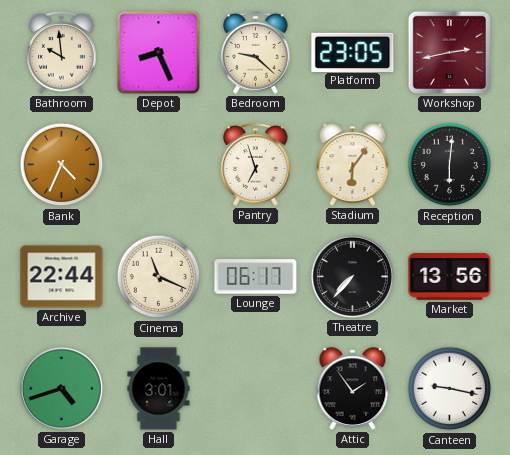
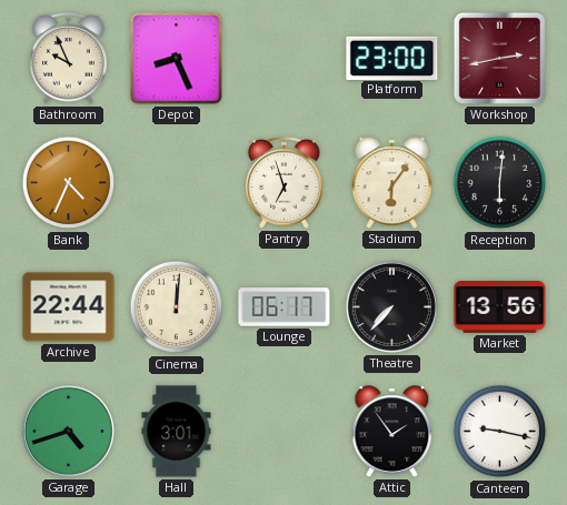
Bathroom: 9:59 -> 9:56
Bedroom: 9:22 -> none
Platform: 23:05 -> 23:00
Cinema: 11:19 -> 12:01
